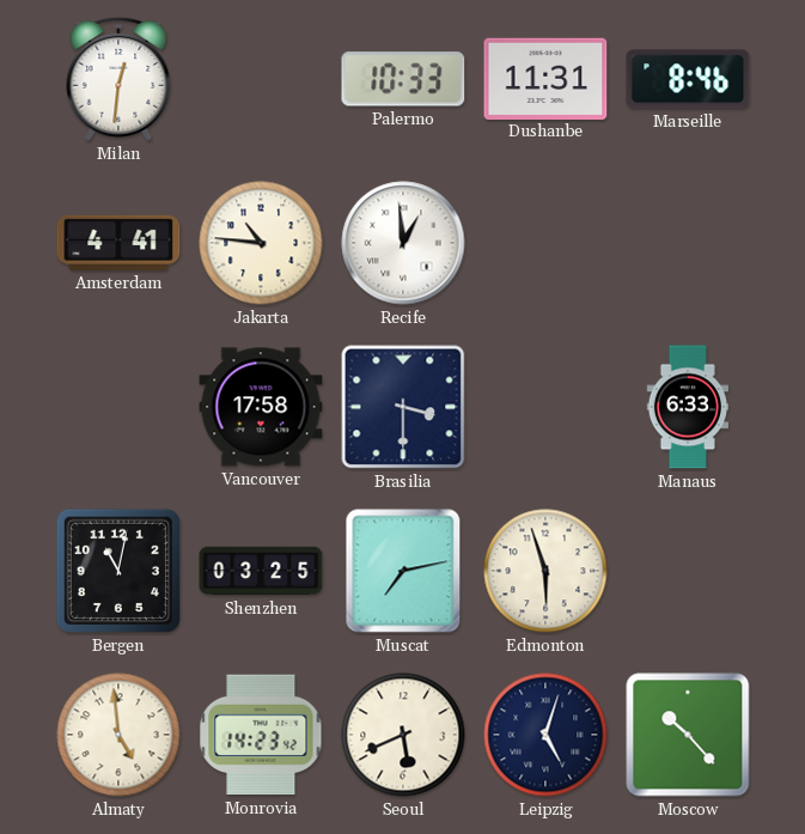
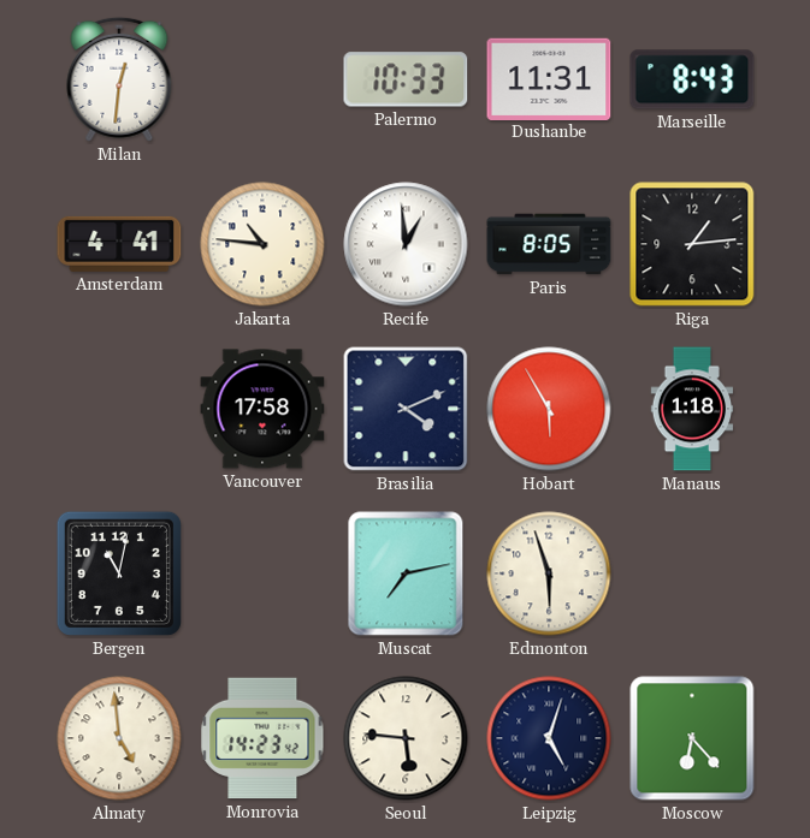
Marseille: 8:46 -> 8:43
Paris: none -> 8:05
Riga: none -> 1:14
Brasilia: 3:30 -> 4:11
Hobart: none -> 5:55
Manaus: 6:33 -> 1:18
Shenzhen: 03:25 -> none
Seoul: 5:41 -> 5:46
Moscow: 10:23 -> 6:23
